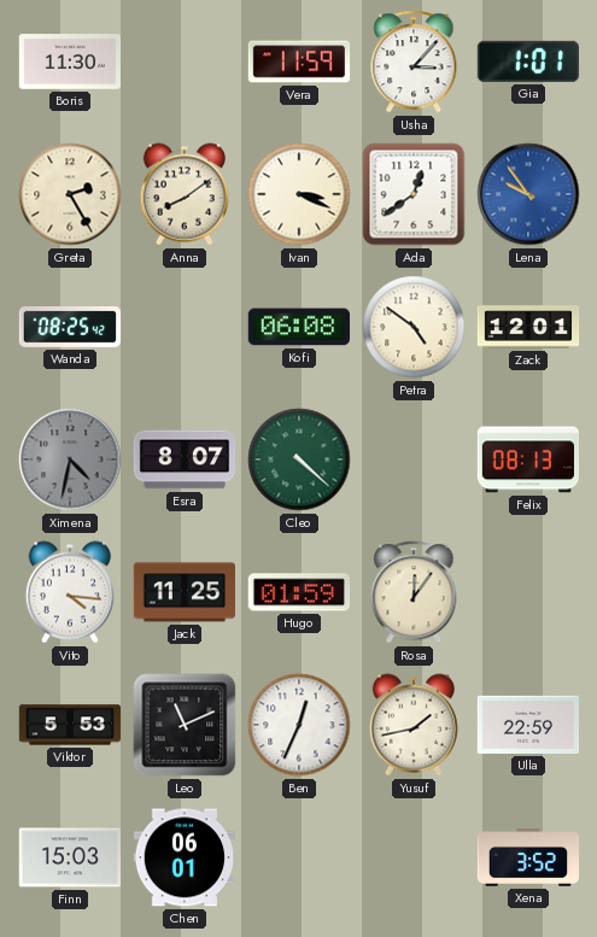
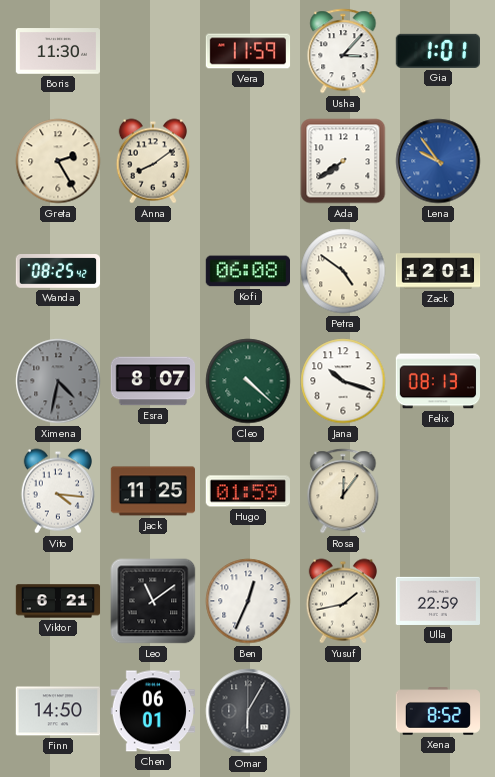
Ivan: 3:19 -> none
Ada: 12:39 -> 7:39
Jana: none -> 10:18
Viktor: 5:53 -> 6:21
Leo: 11:11 -> 11:09
Finn: 15:03 -> 14:50
Omar: none -> 6:05
Xena: 3:52 -> 8:52
